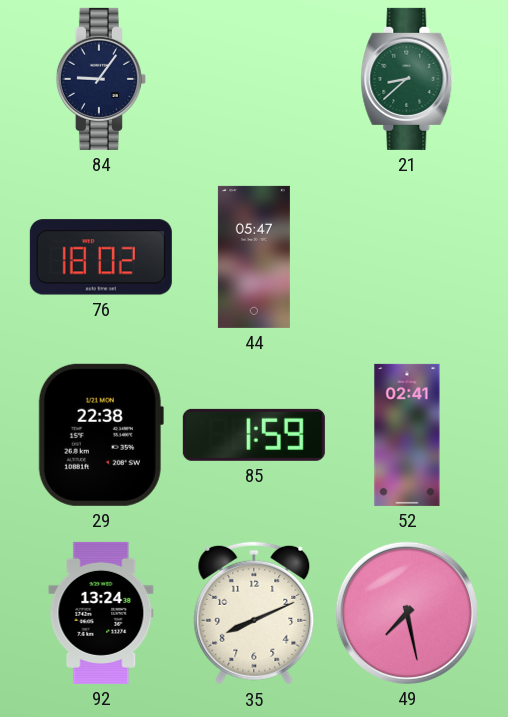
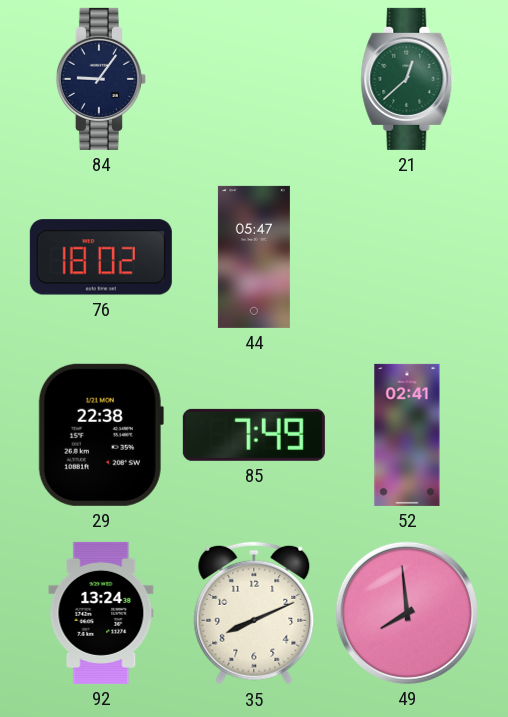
21: 8:38 -> 12:38
85: 1:59 -> 7:49
49: 7:28 -> 7:59
